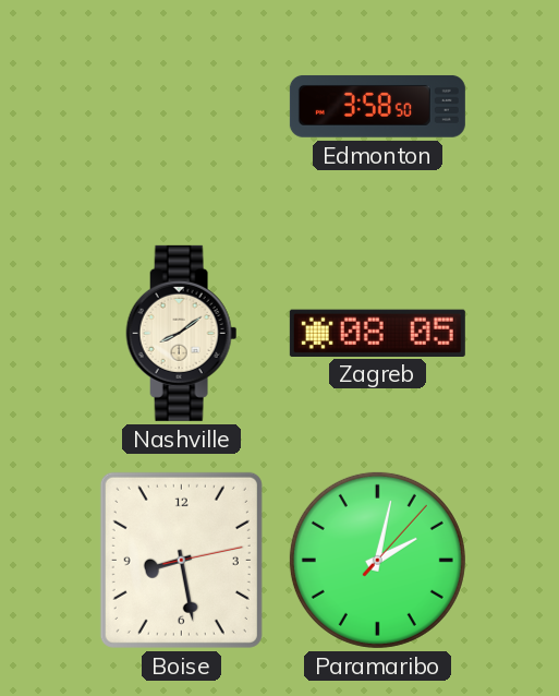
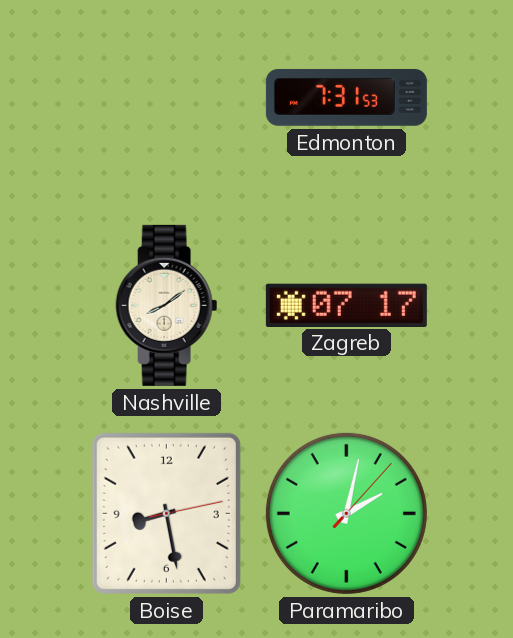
Edmonton: 3:58 -> 7:31
Zagreb: 08:05 -> 07:17
